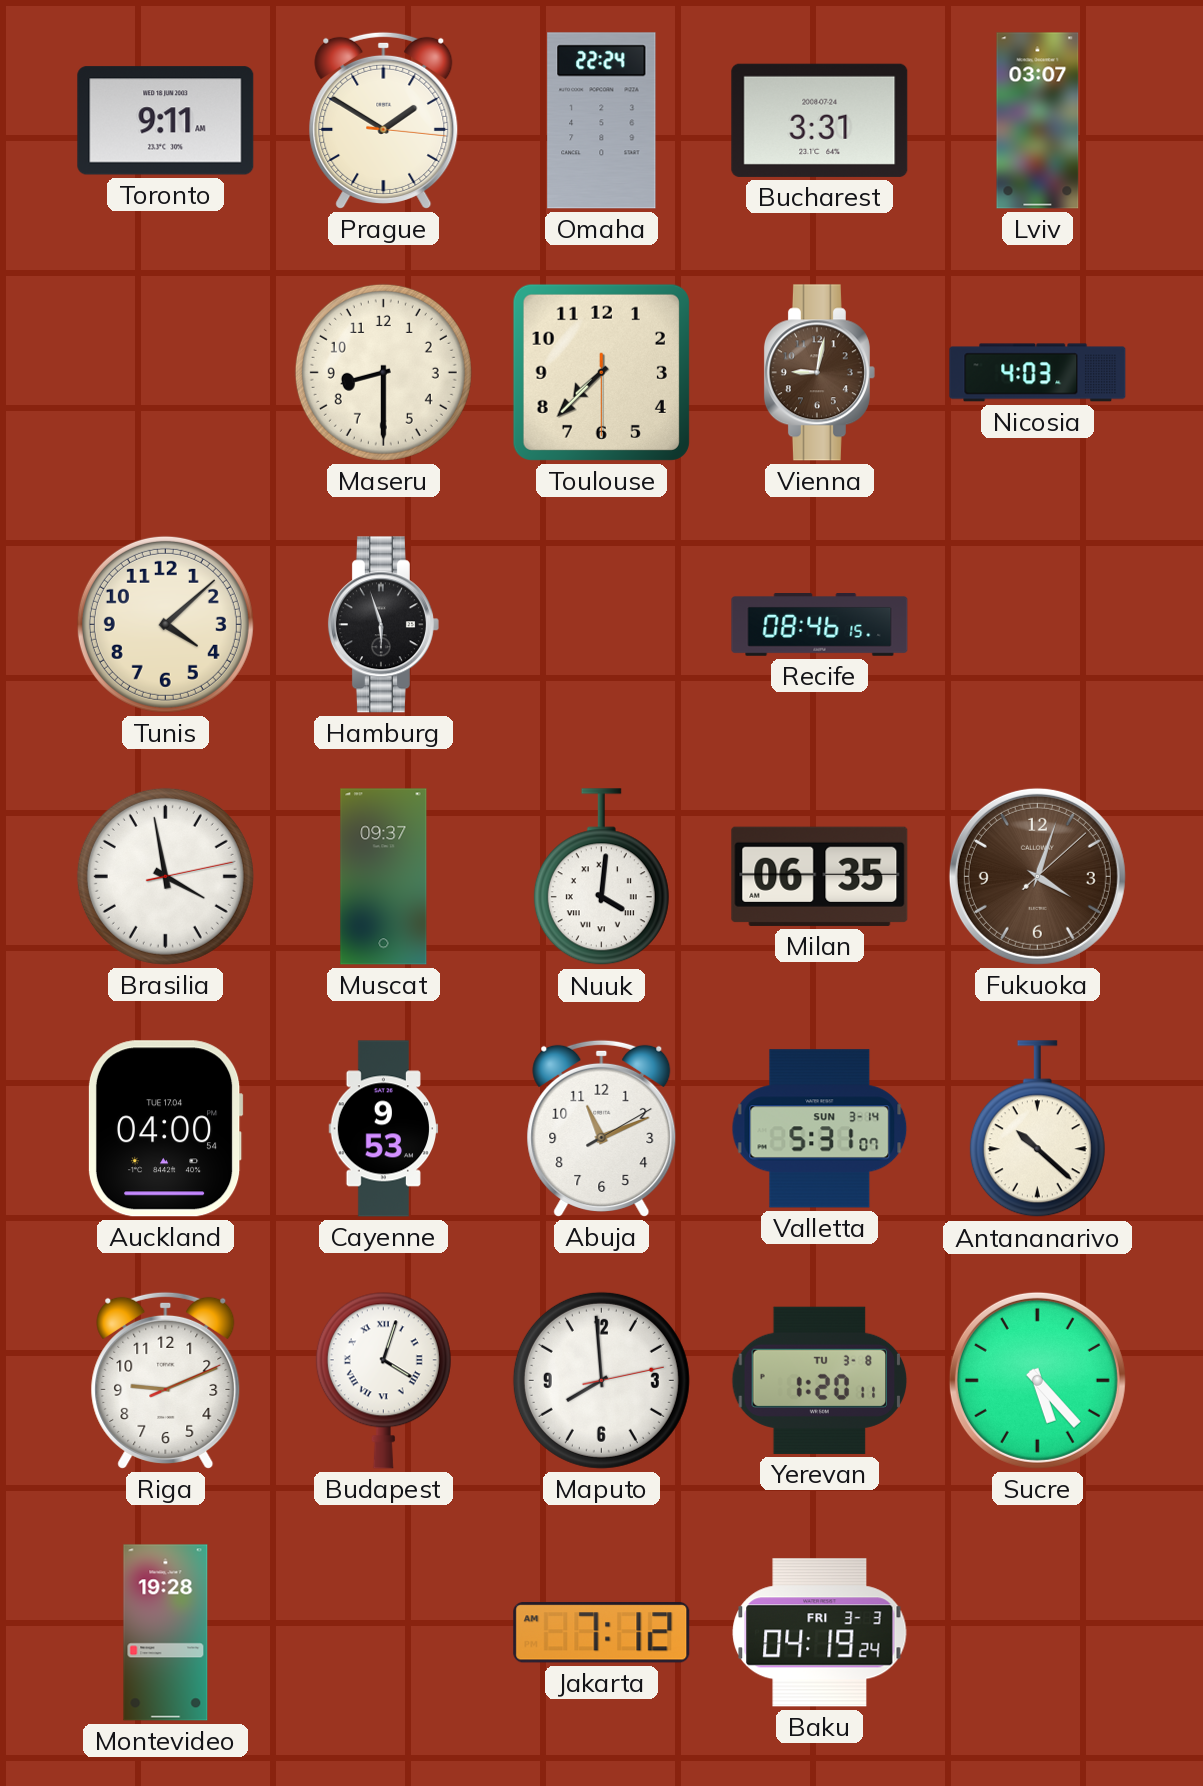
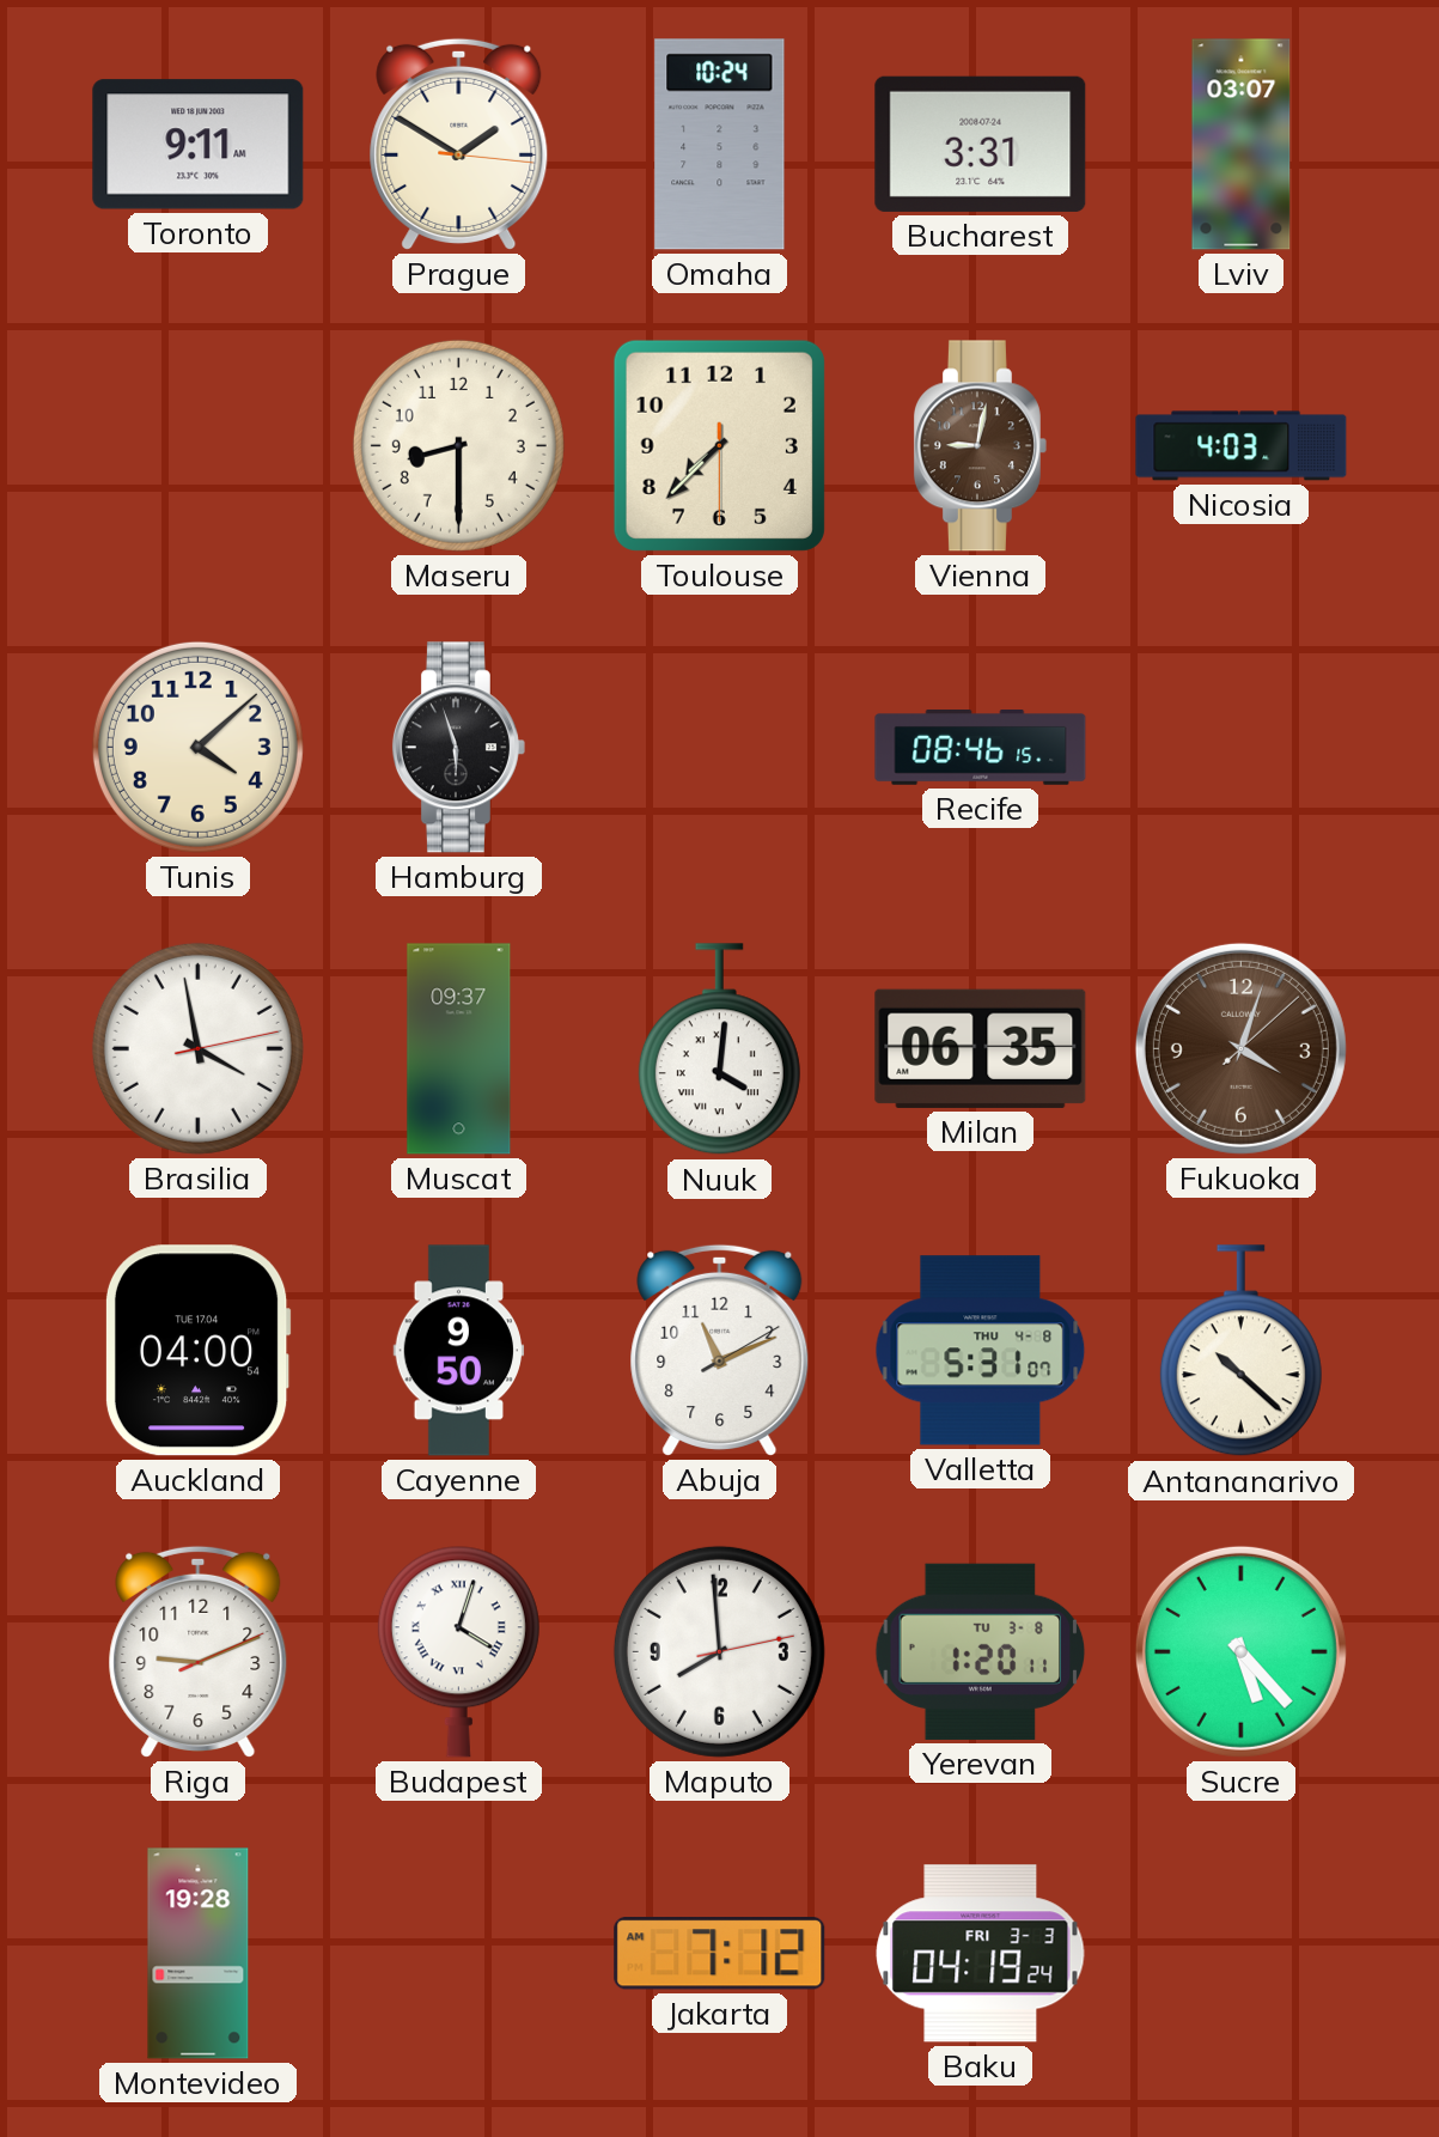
Omaha: 22:24 -> 10:24
Cayenne: 9:53 -> 9:50
Valletta date: SUN 3-14 -> THU 4-8
